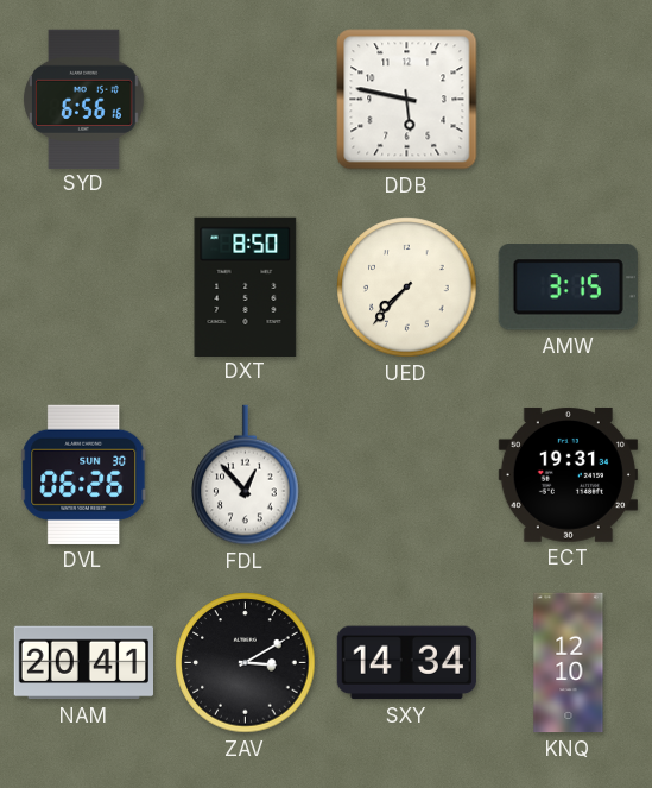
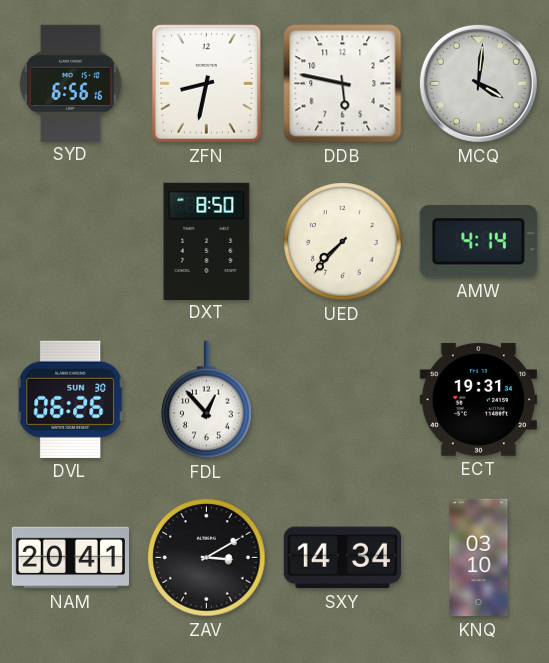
ZFN: none -> 8:32
MCQ: none -> 4:01
AMW: 3:15 -> 4:14
KNQ: 12:10 -> 03:10
